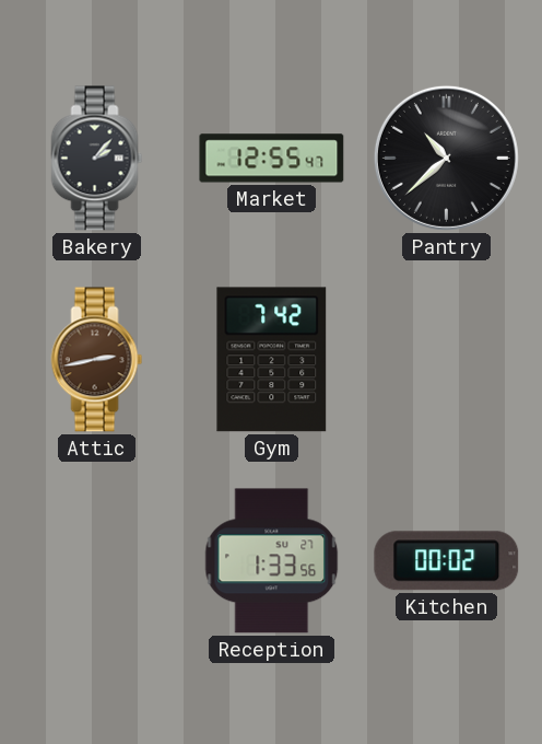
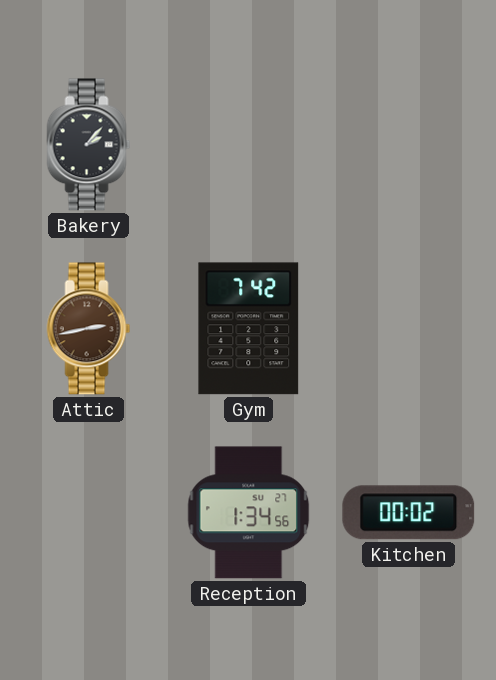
Market: 12:55 -> none
Pantry: 10:38 -> none
Reception: 1:33 -> 1:34
